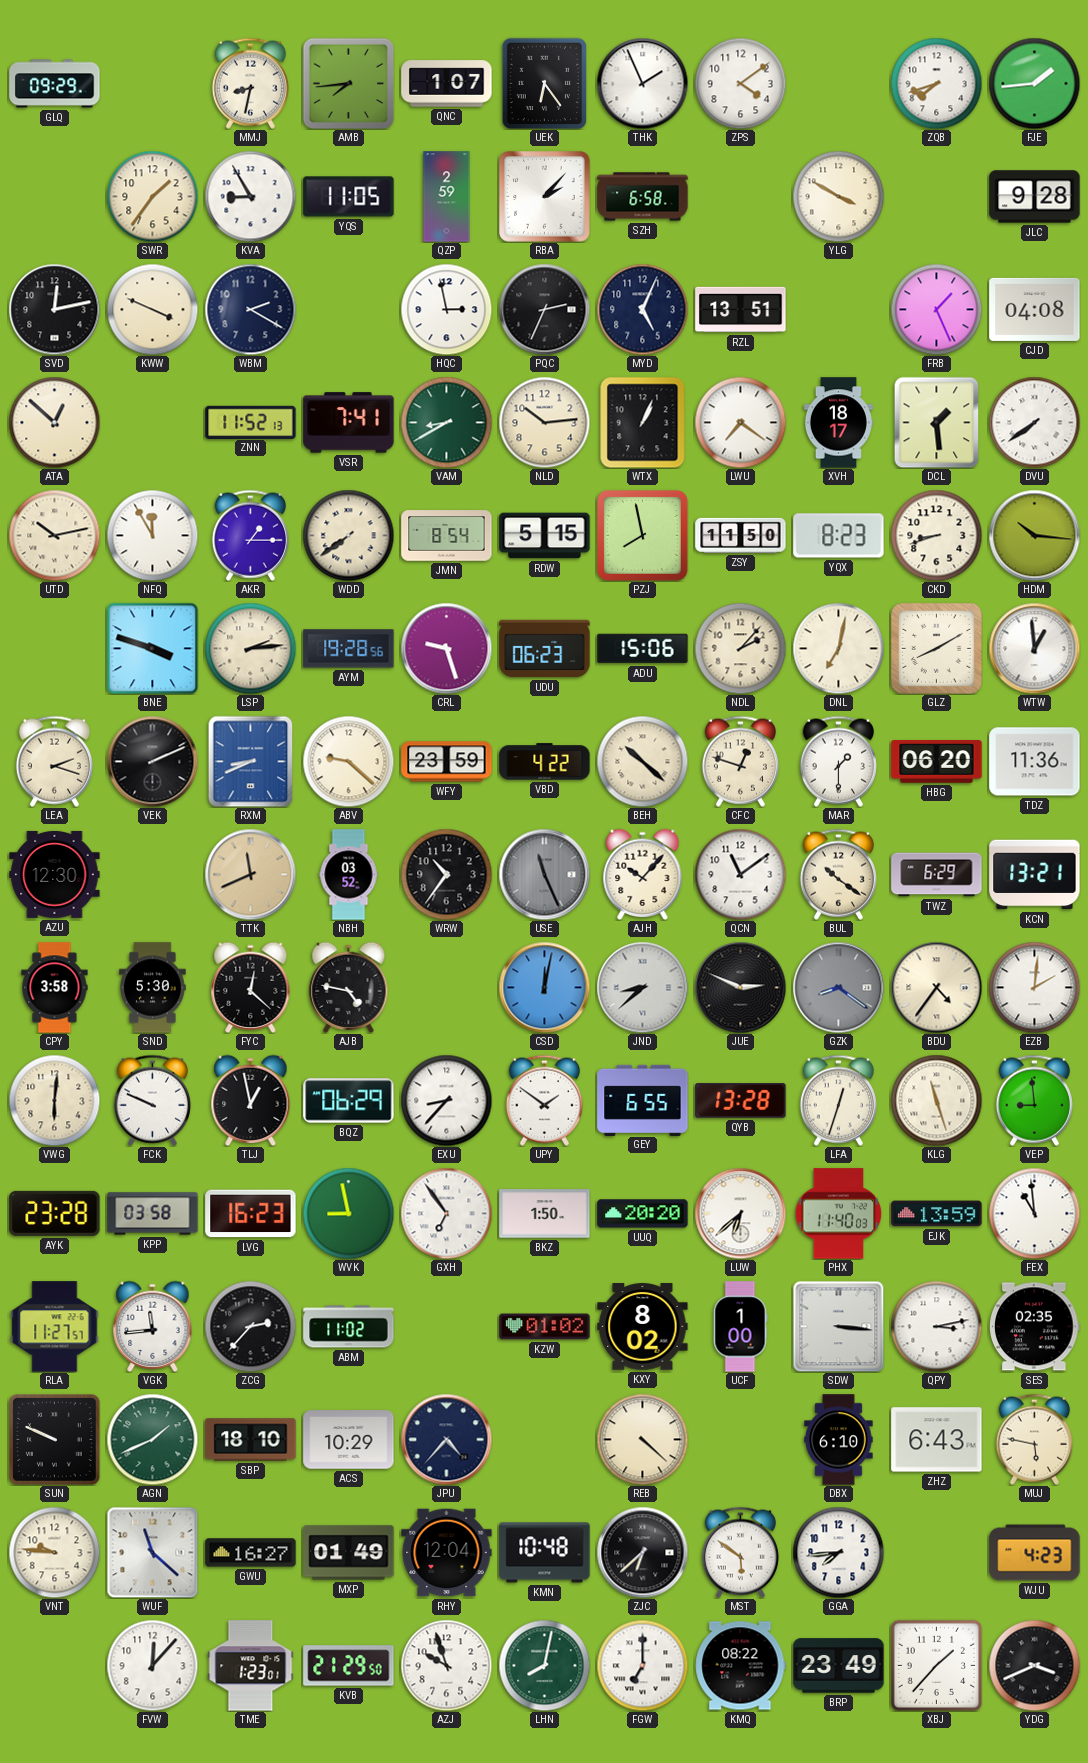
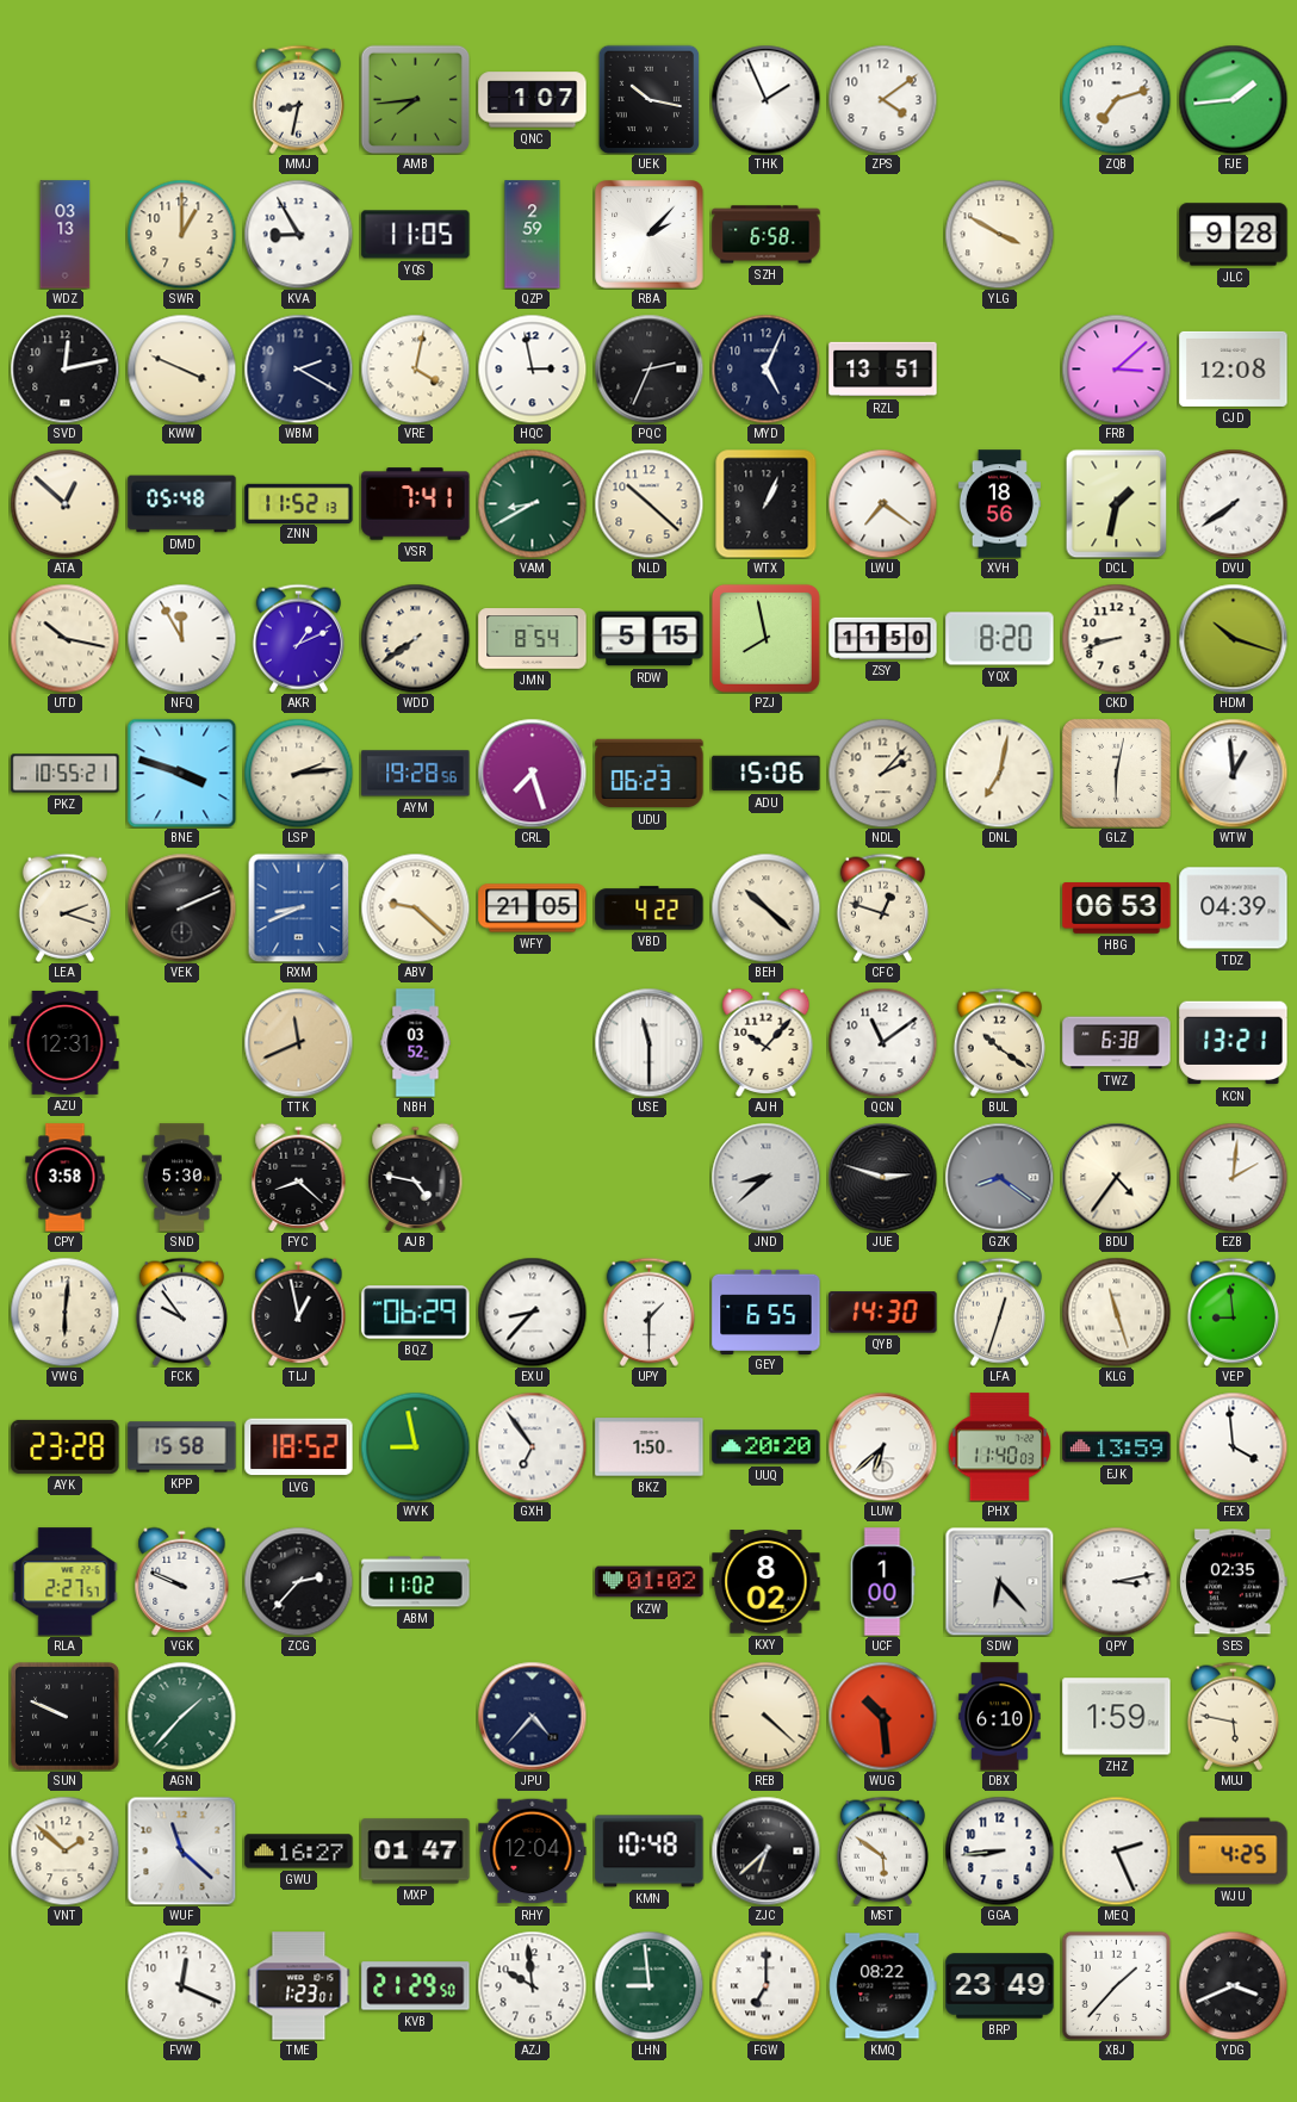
GLQ: 09:29 -> none
UEK: 6:24 -> 10:17
ZQB: 7:42 -> 7:12
WDZ: none -> 03:13
SWR: 1:36 -> 1:00
VRE: none -> 4:02
FRB: 1:26 -> 3:08
CJD: 04:08 -> 12:08
DMD: none -> 05:48
NLD: 10:14 -> 10:22
XVH: 18:17 -> 18:56
DCL: 1:29 -> 1:32
UTD: 10:13 -> 10:17
AKR: 1:15 -> 1:11
YQX: 8:23 -> 8:20
HDM: 10:16 -> 10:18
PKZ: none -> 10:55
CRL: 9:27 -> 7:27
GLZ: 8:10 -> 6:02
WFY: 23:59 -> 21:05
MAR: 1:30 -> none
HBG: 06:20 -> 06:53
TDZ: 11:36 -> 04:39
AZU: 12:30 -> 12:31
WRW: 10:36 -> none
USE: 11:26 -> 11:30
USE dial: grey -> white
TWZ: 6:29 -> 6:38
FYC: 12:22 -> 8:22
CSD: 12:02 -> none
JUE: 2:49 -> 2:48
FCK: 9:49 -> 9:54
UPY: 1:51 -> 1:30
QYB: 13:28 -> 14:30
KPP: 03:58 -> 15:58
LVG: 16:23 -> 18:52
FEX: 10:59 -> 3:59
RLA: 11:27 -> 2:27
VGK: 11:44 -> 9:49
SDW: 3:16 -> 6:23
AGN: 1:41 -> 1:37
SBP: 18:10 -> none
ACS: 10:29 -> none
WUG: none -> 10:29
ZHZ: 6:43 -> 1:59
VNT: 9:46 -> 1:52
MXP: 01:49 -> 01:47
GGA: 7:44 -> 8:44
MEQ: none -> 2:26
WJU: 4:23 -> 4:25
FVW: 12:07 -> 12:19
AZJ: 9:57 -> 9:59
LHN: 8:02 -> 8:59
